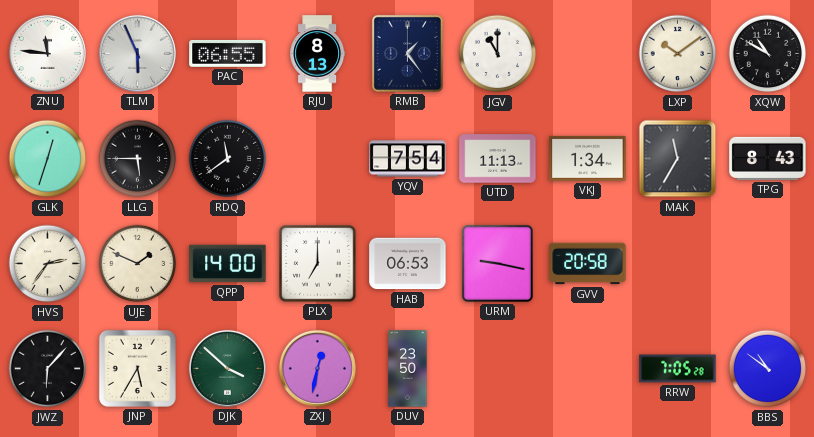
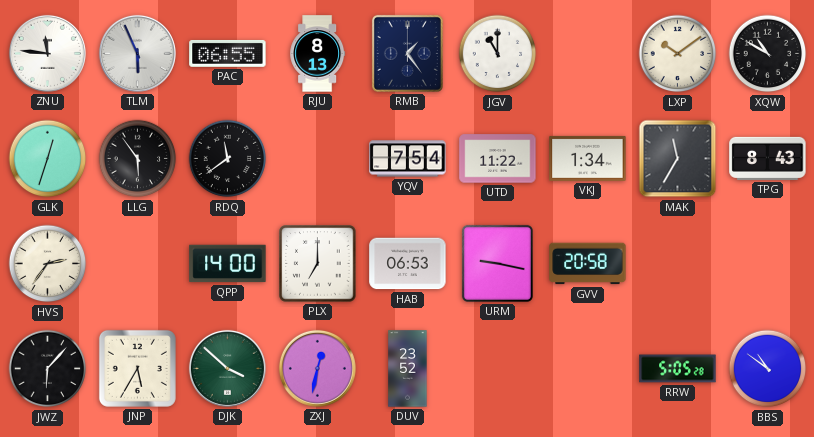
LLG: 5:45 -> 5:54
UTD: 11:13 -> 11:22
UJE: 1:49 -> none
DUV: 23:50 -> 23:52
RRW: 7:05 -> 5:05
